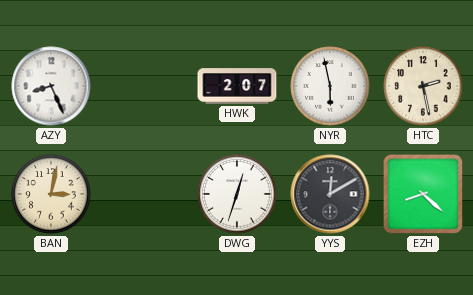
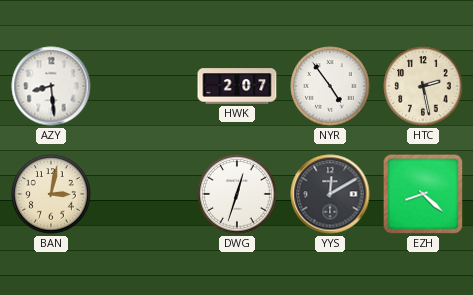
AZY: 8:26 -> 8:29
NYR: 5:58 -> 4:54
